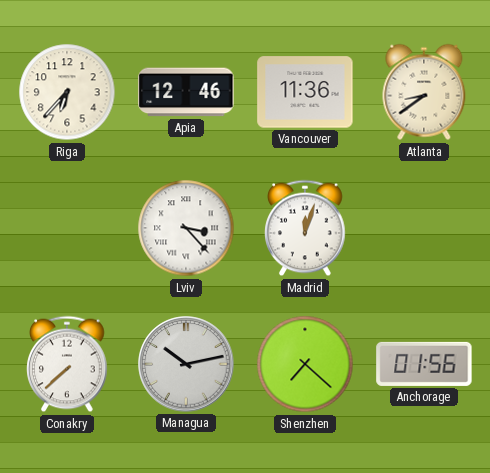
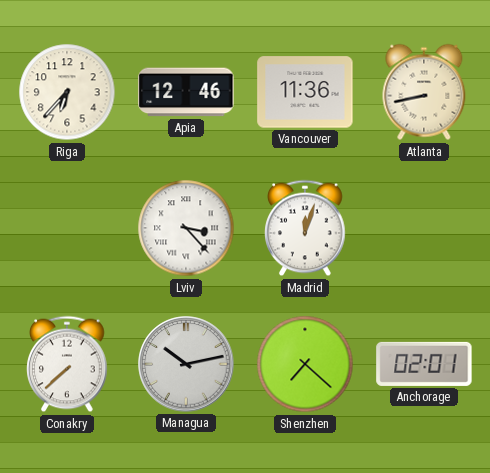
Atlanta: 8:39 -> 8:43
Anchorage: 01:56 -> 02:01
